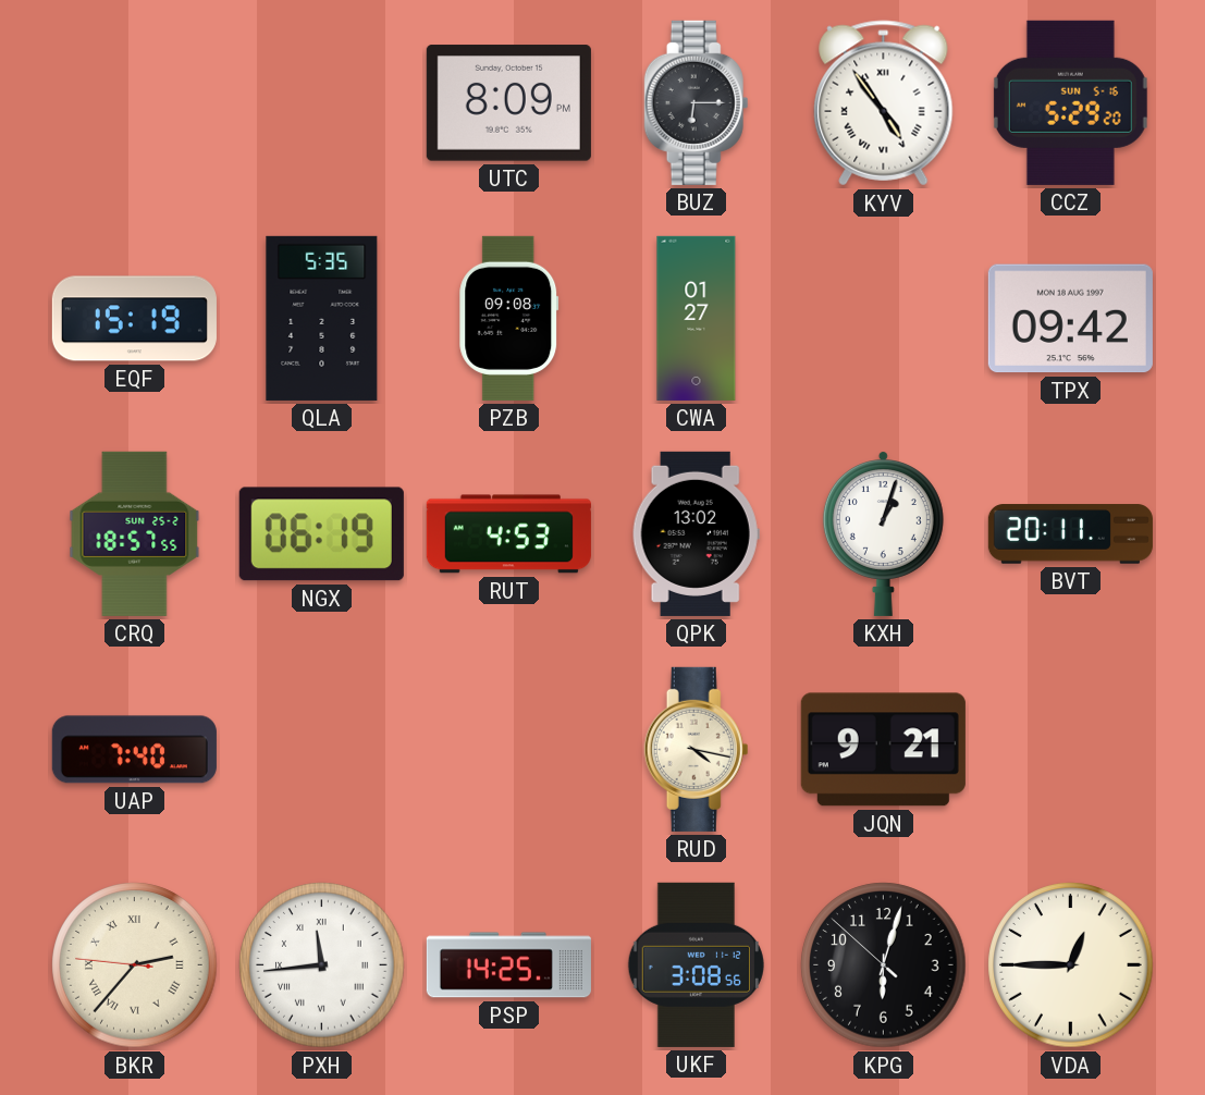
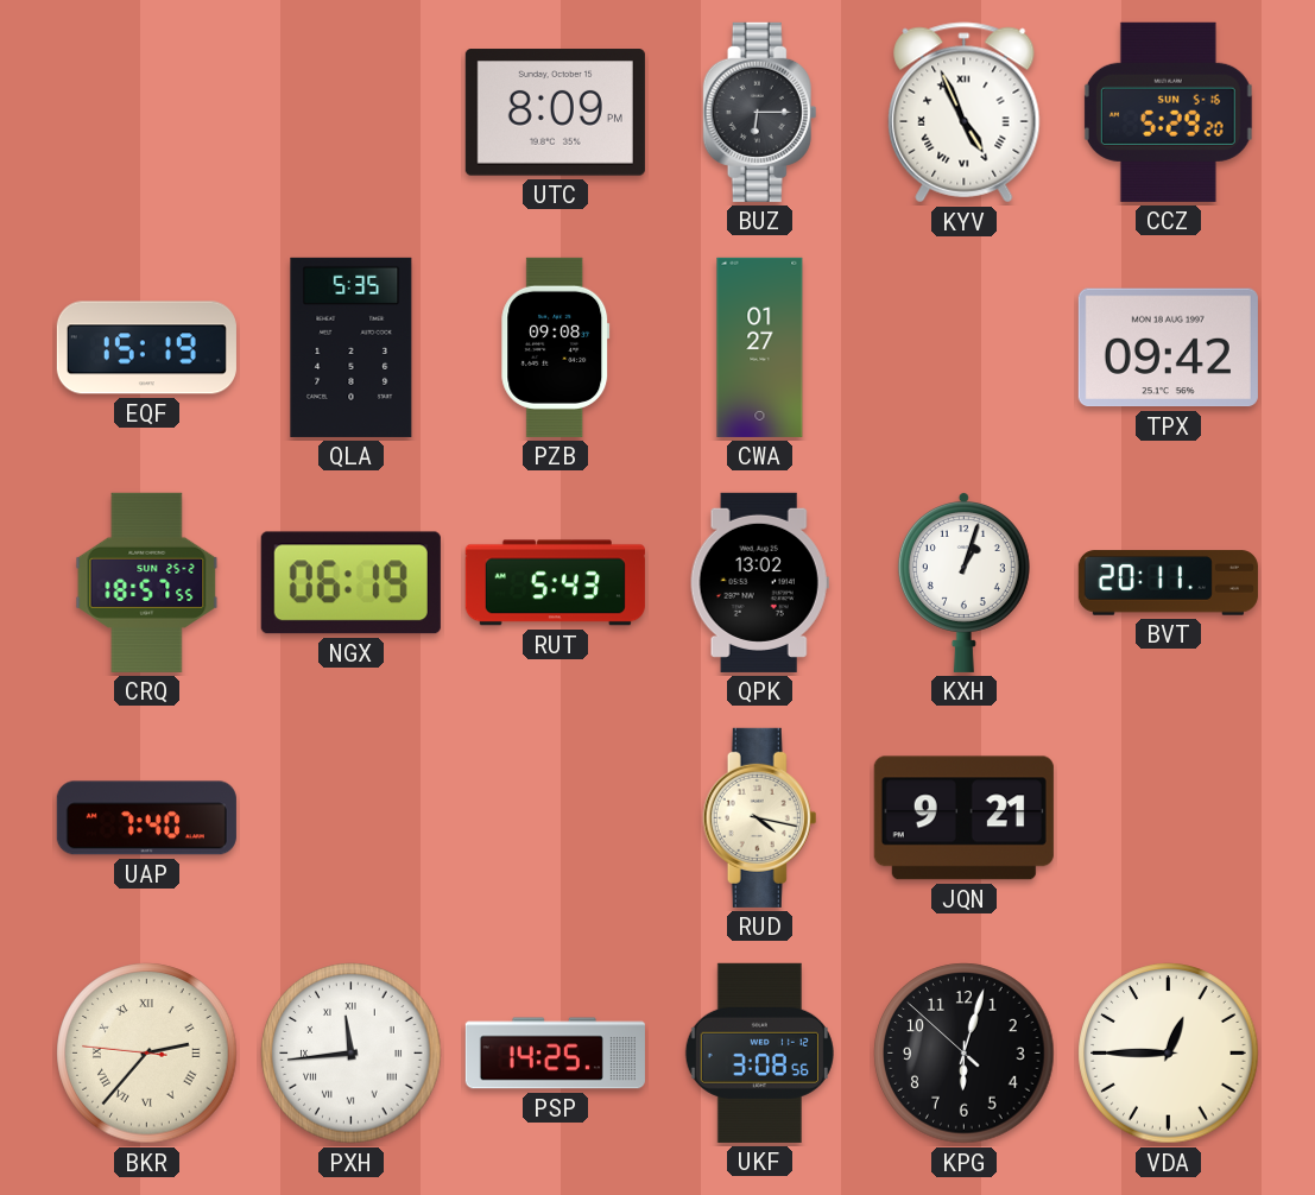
KYV: 4:54 -> 4:56
RUT: 4:53 -> 5:43
